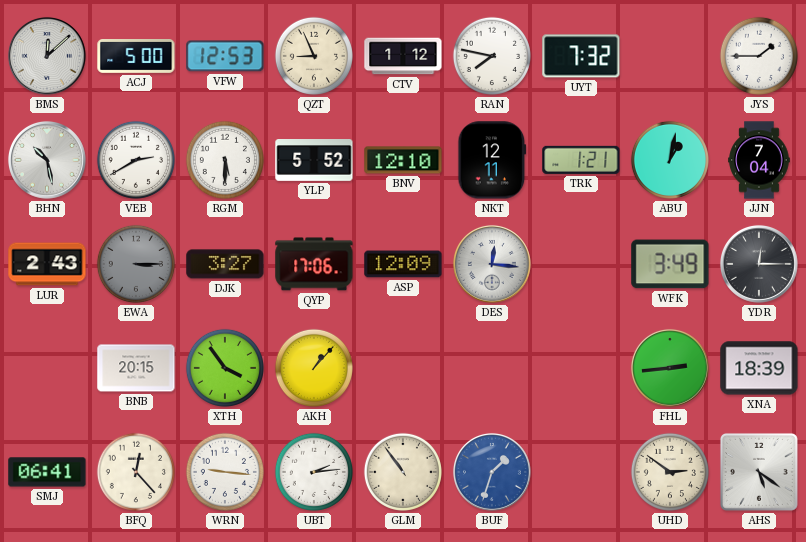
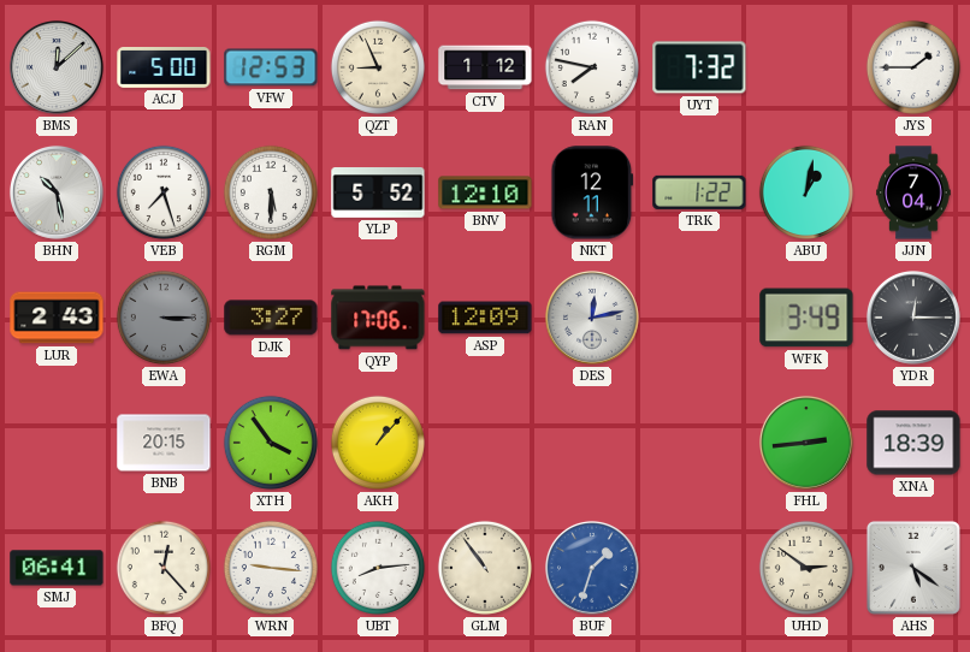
VEB: 2:40 -> 7:27
TRK: 1:21 -> 1:22
DES: 12:16 -> 12:13
UBT: 2:14 -> 8:14
